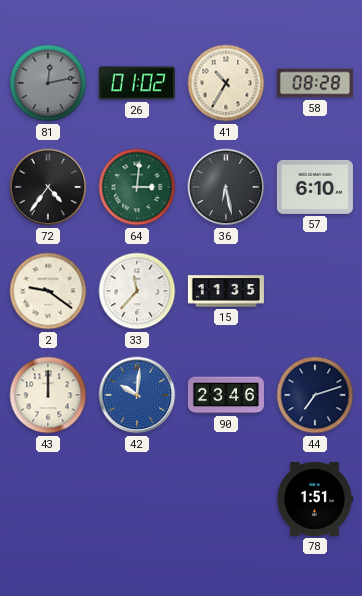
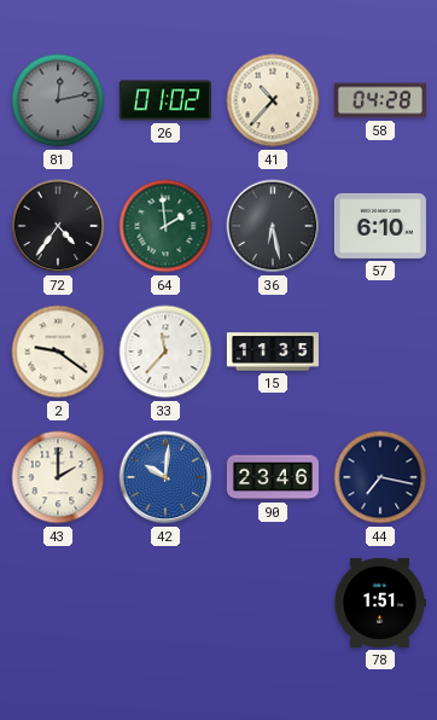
41: 10:35 -> 10:37
58: 08:28 -> 04:28
64: 3:01 -> 1:59
43: 12:00 -> 2:00
44: 7:12 -> 7:17
